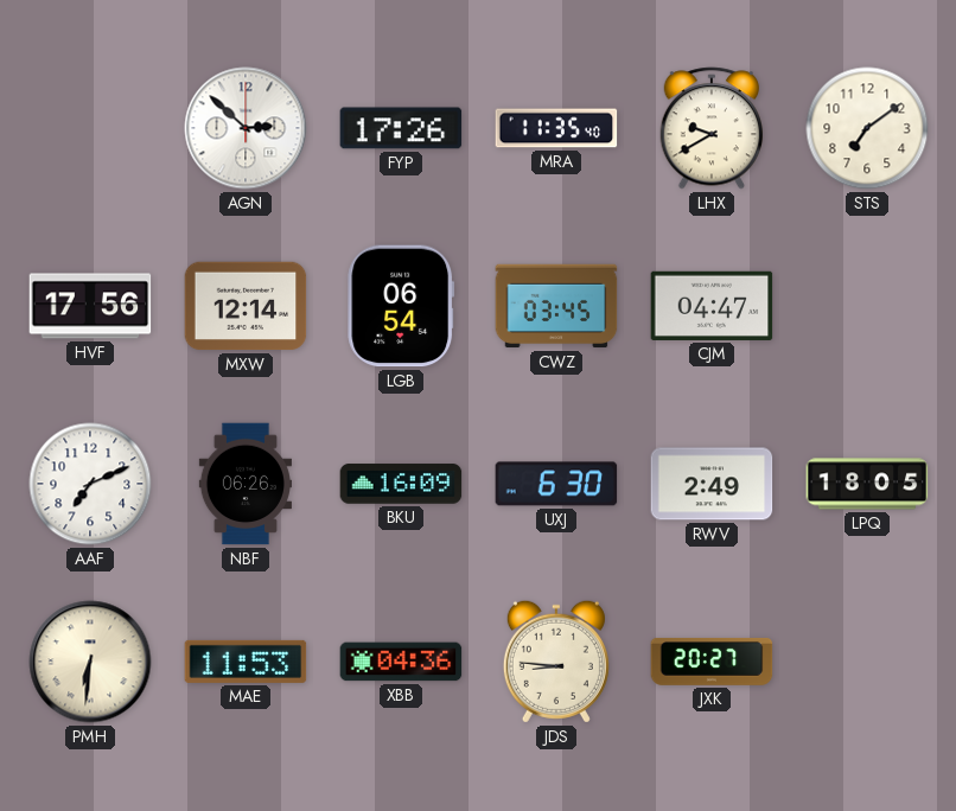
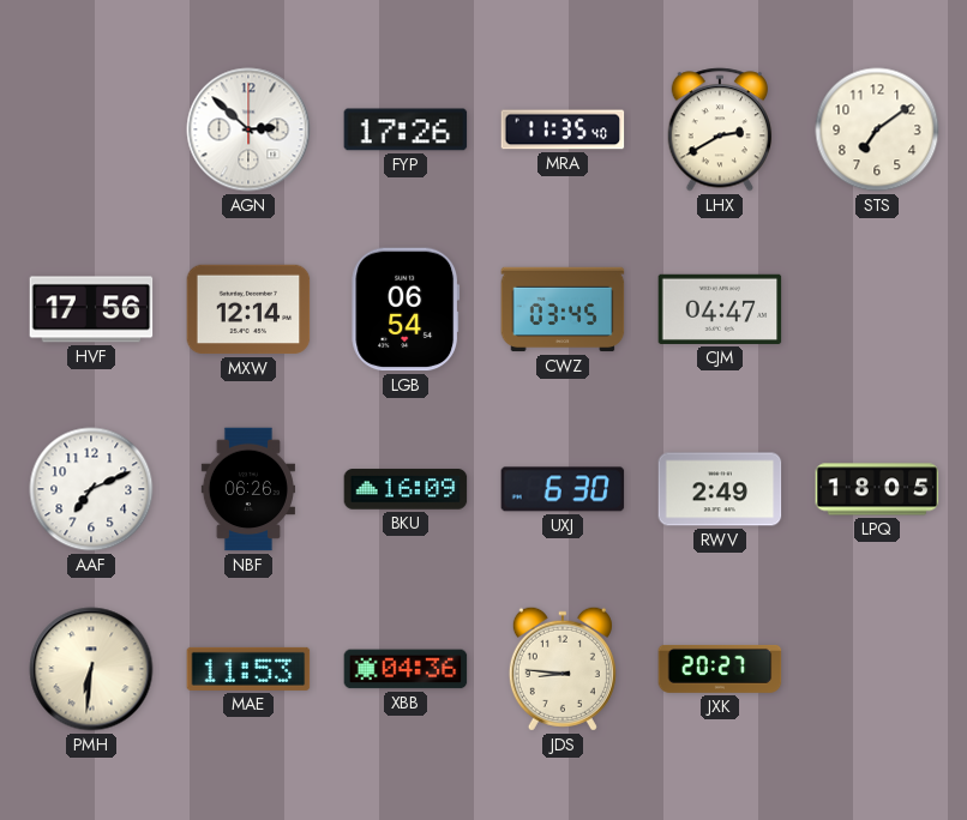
LHX: 9:40 -> 2:40
